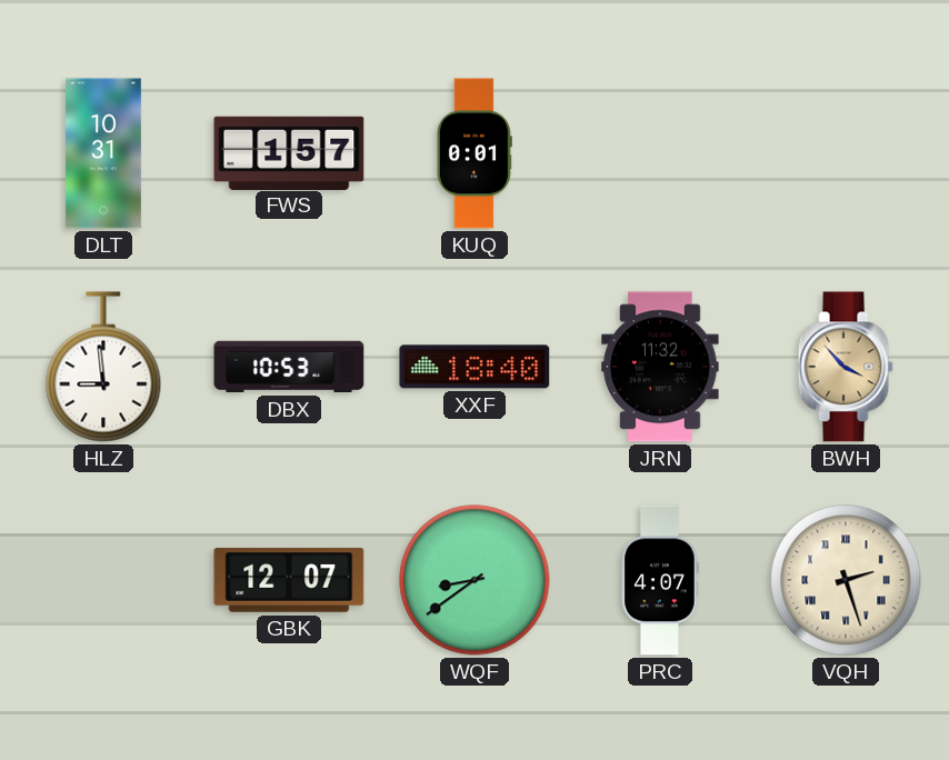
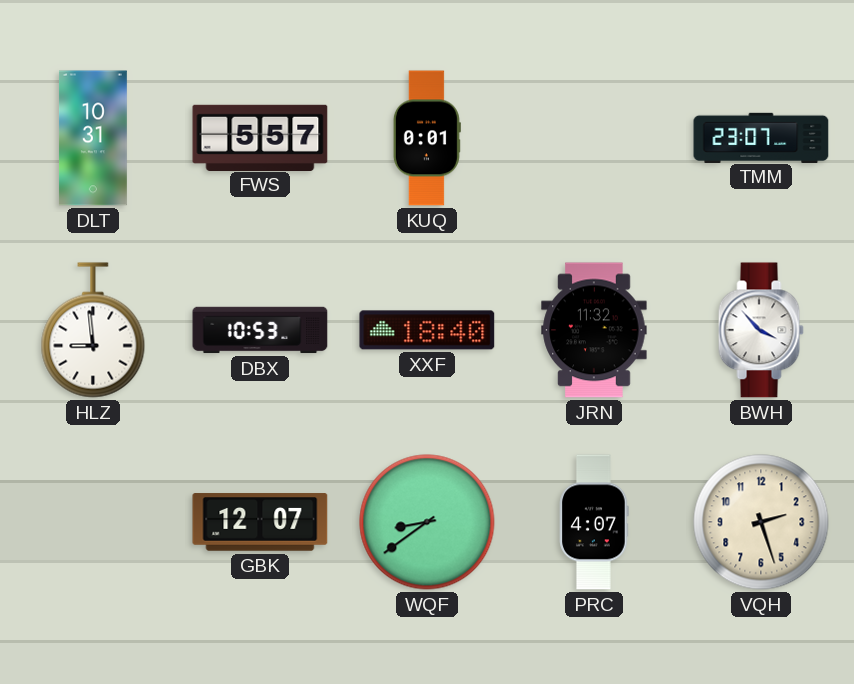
FWS: 1:57 -> 5:57
TMM: none -> 23:07
BWH dial: champagne -> white
VQH numerals: Roman -> Arabic
